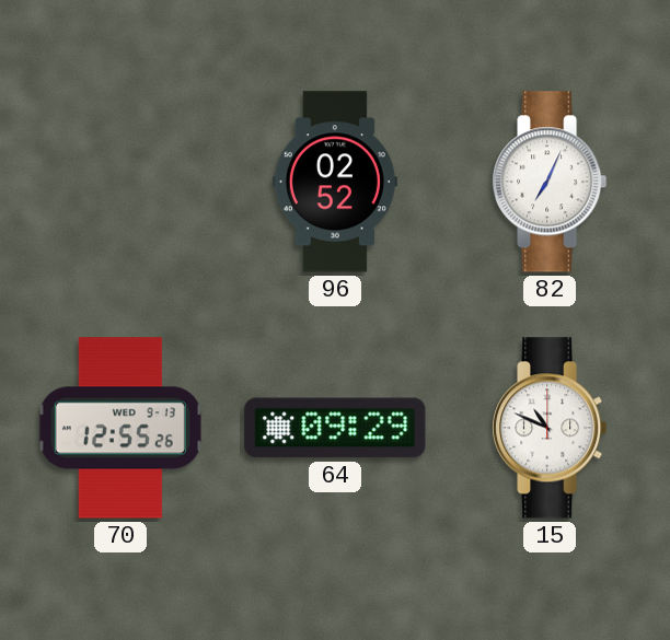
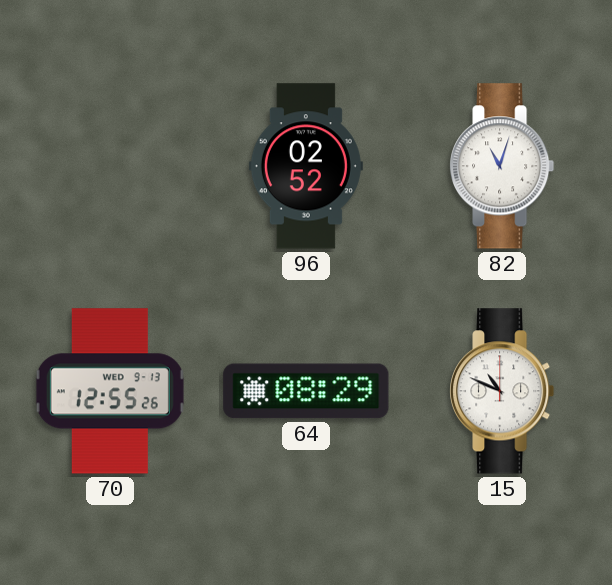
82: 7:04 -> 11:03
64: 09:29 -> 08:29
